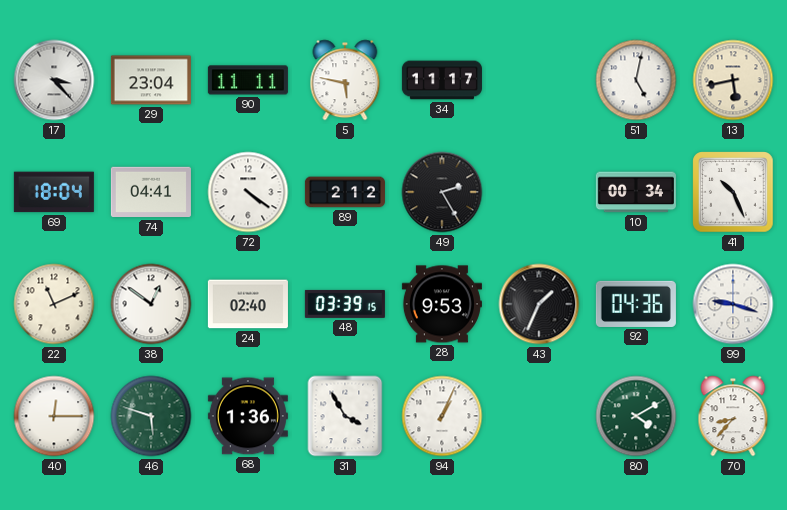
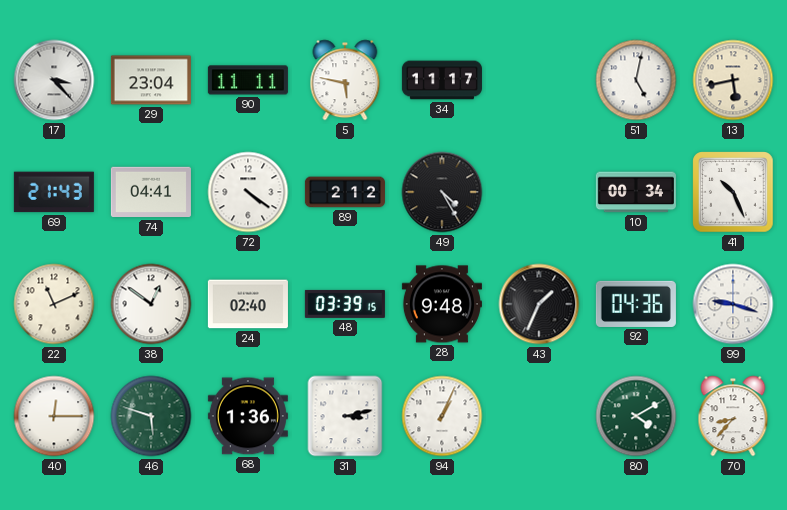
69: 18:04 -> 21:43
49: 2:25 -> 4:25
28: 9:53 -> 9:48
31: 3:55 -> 3:13
